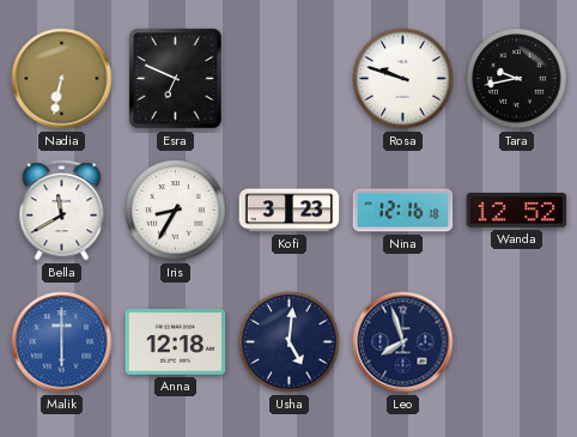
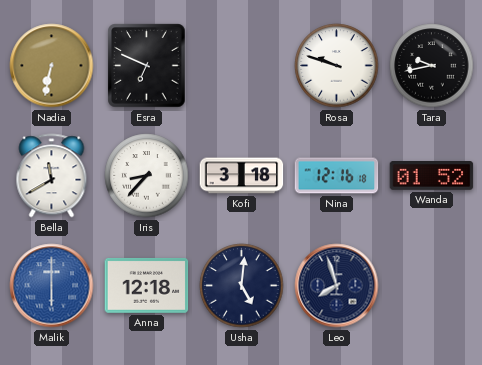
Iris: 8:35 -> 8:37
Kofi: 3:23 -> 3:18
Wanda: 12:52 -> 01:52
